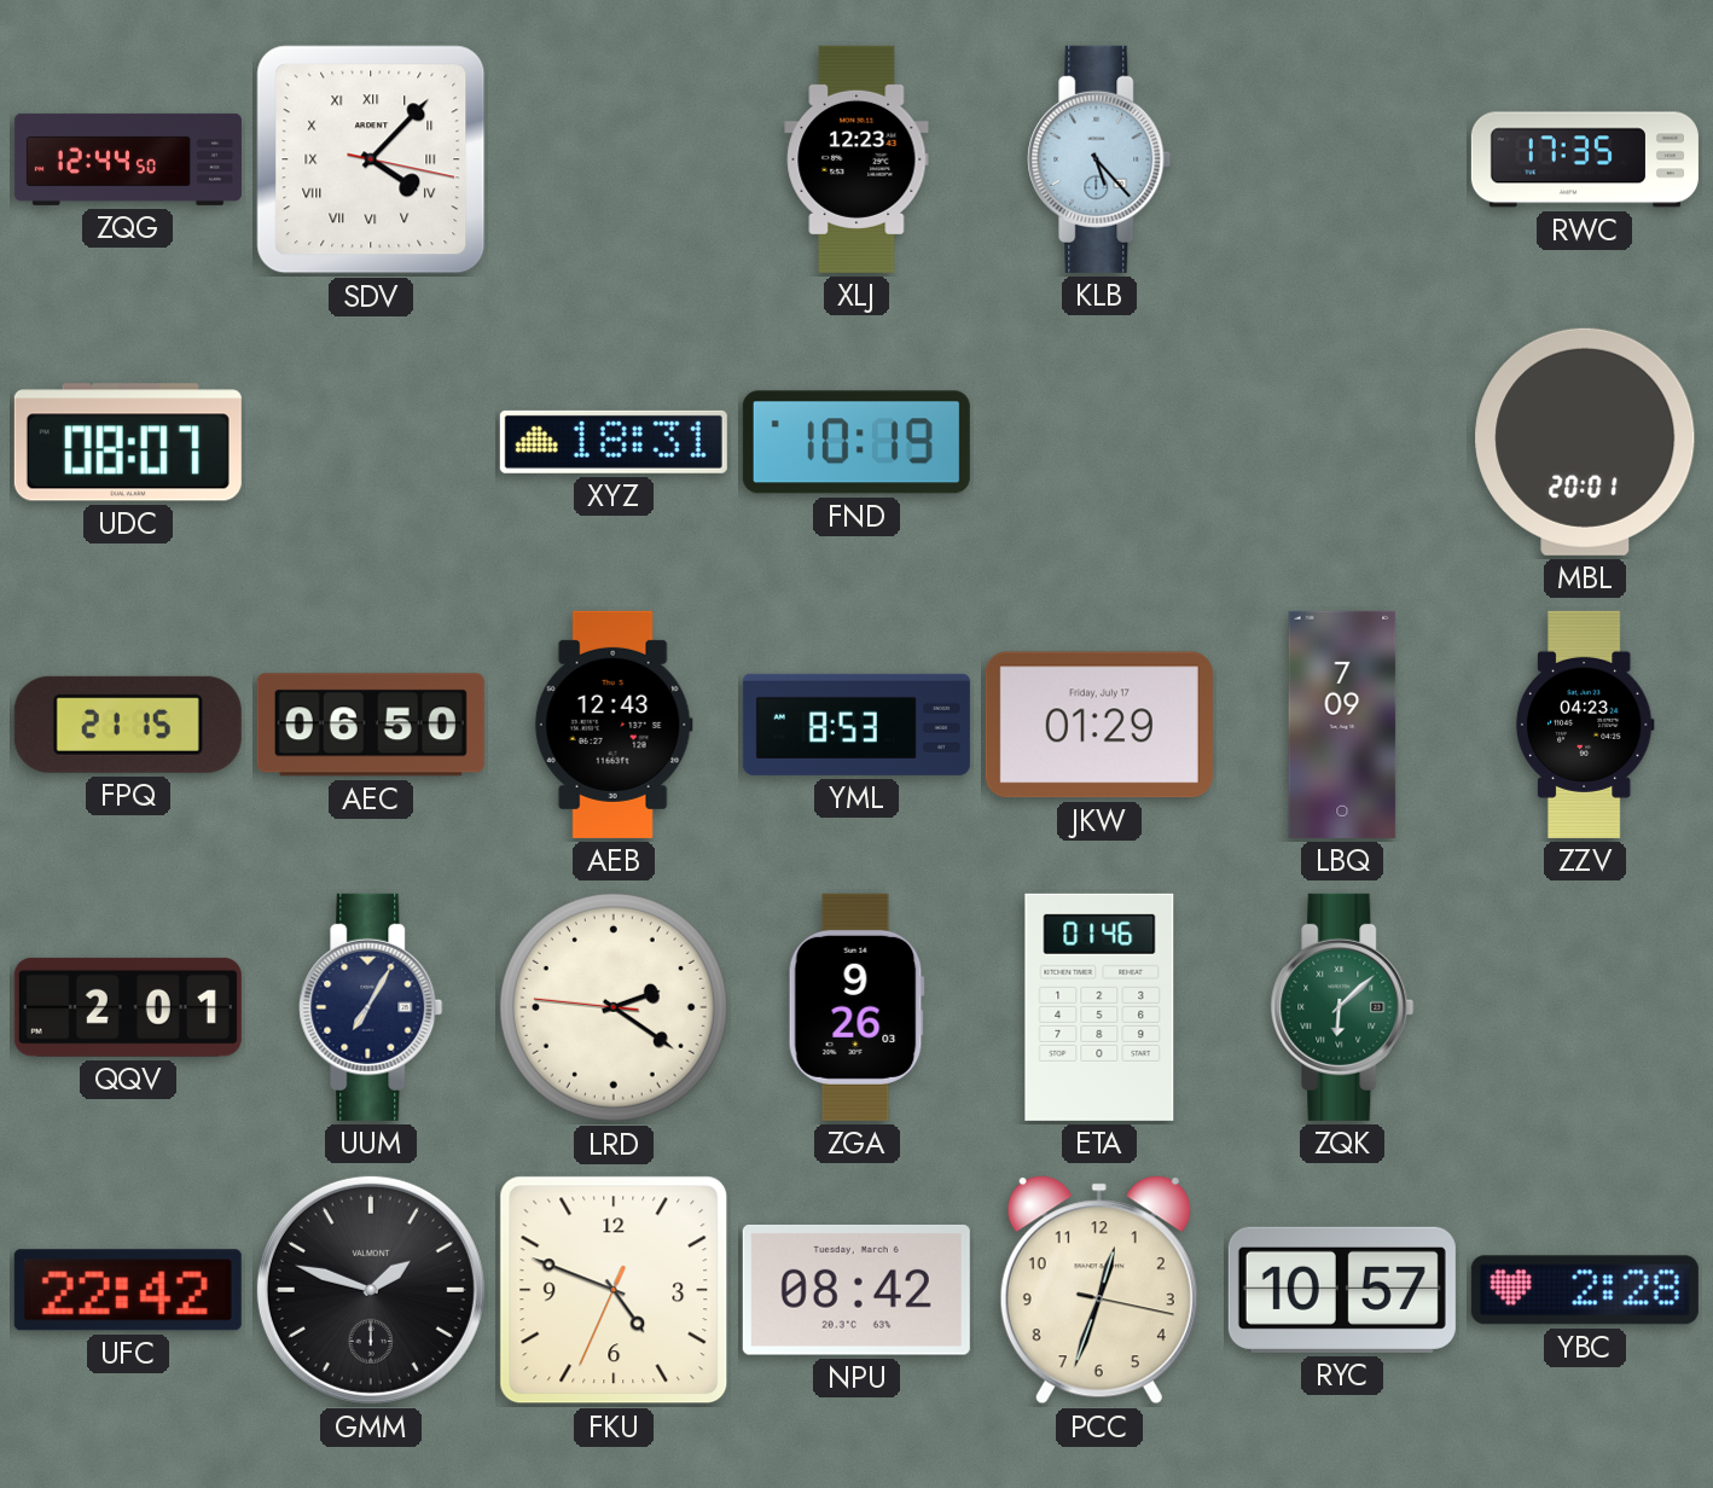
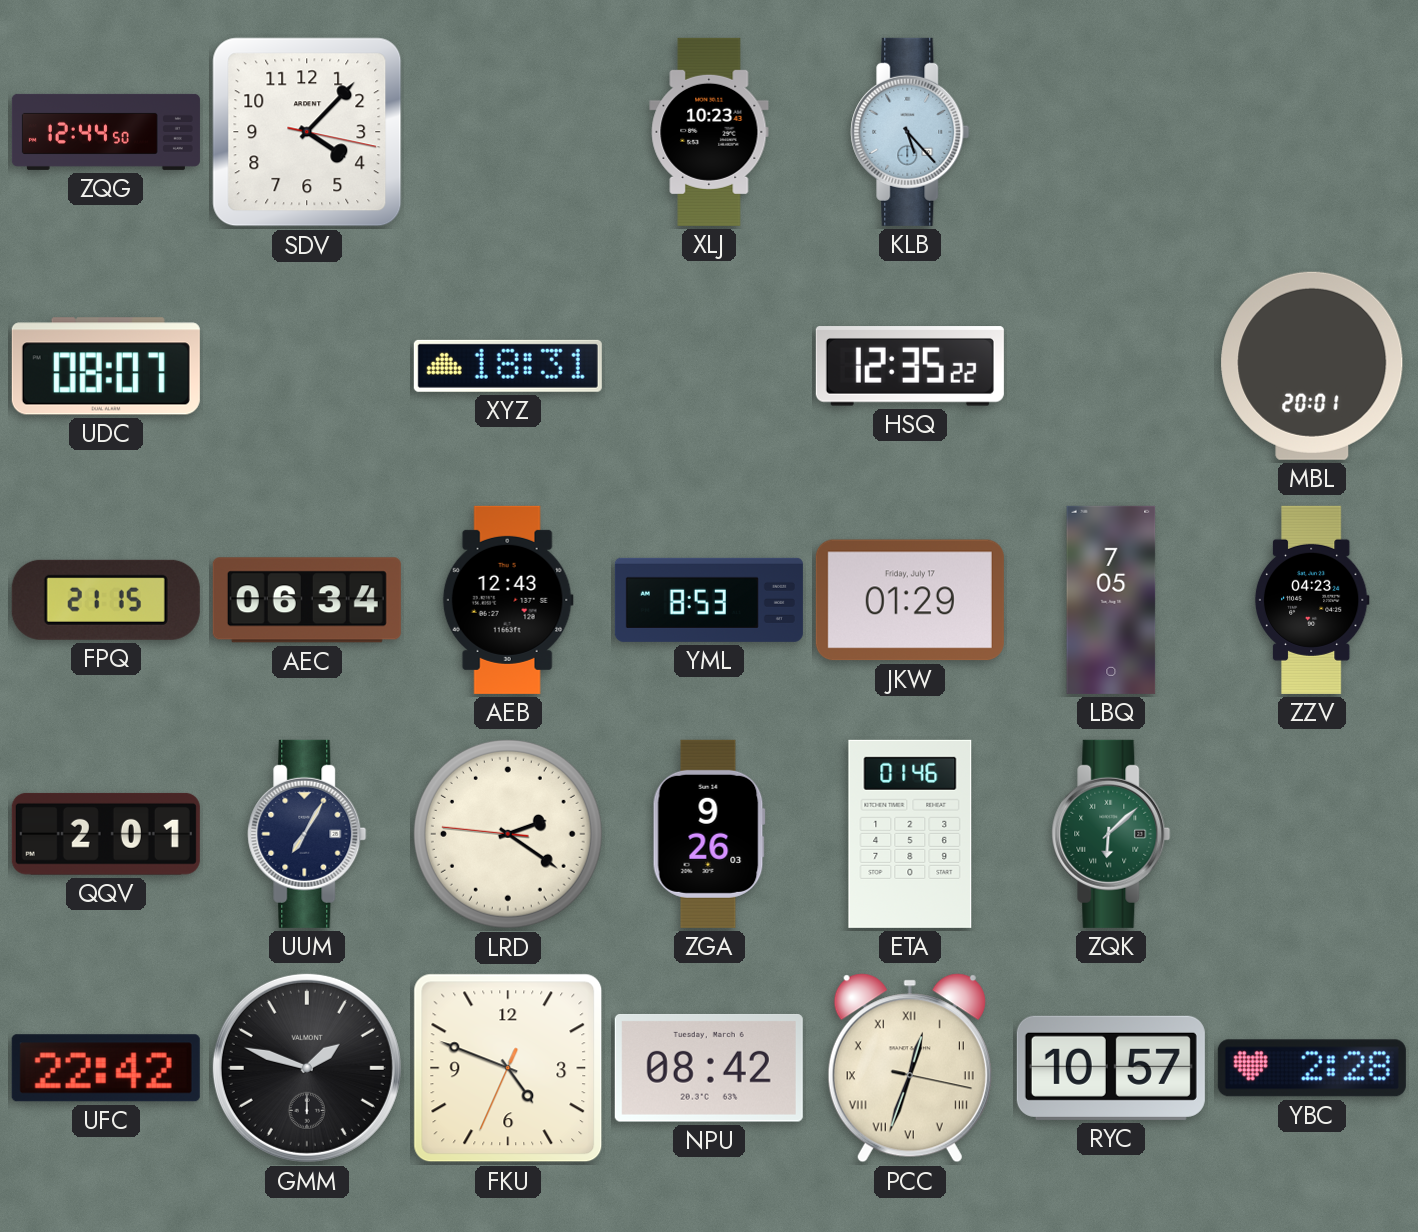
SDV numerals: Roman -> Arabic
XLJ: 12:23 -> 10:23
RWC: 17:35 -> none
FND: 10:19 -> none
HSQ: none -> 12:35
AEC: 06:50 -> 06:34
LBQ: 7:09 -> 7:05
PCC numerals: Arabic -> Roman
